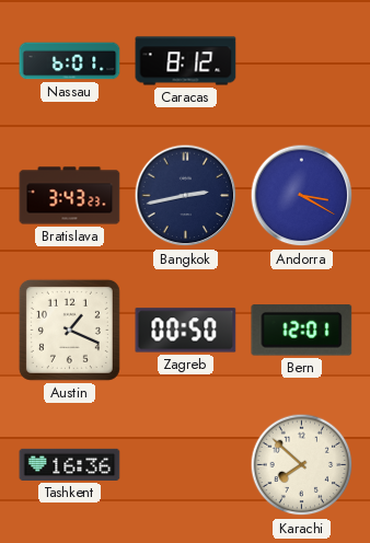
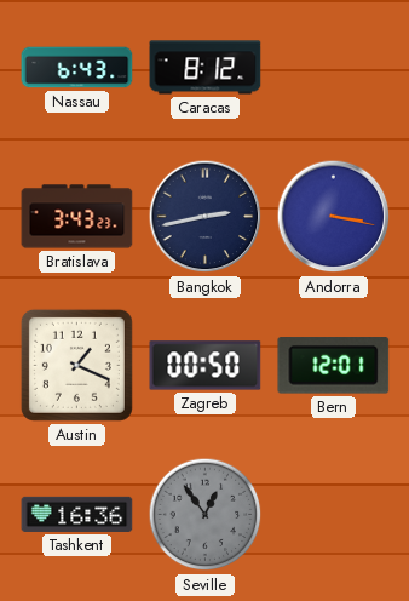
Nassau: 6:01 -> 6:43
Andorra: 3:20 -> 3:17
Seville: none -> 12:54
Karachi: 7:52 -> none
